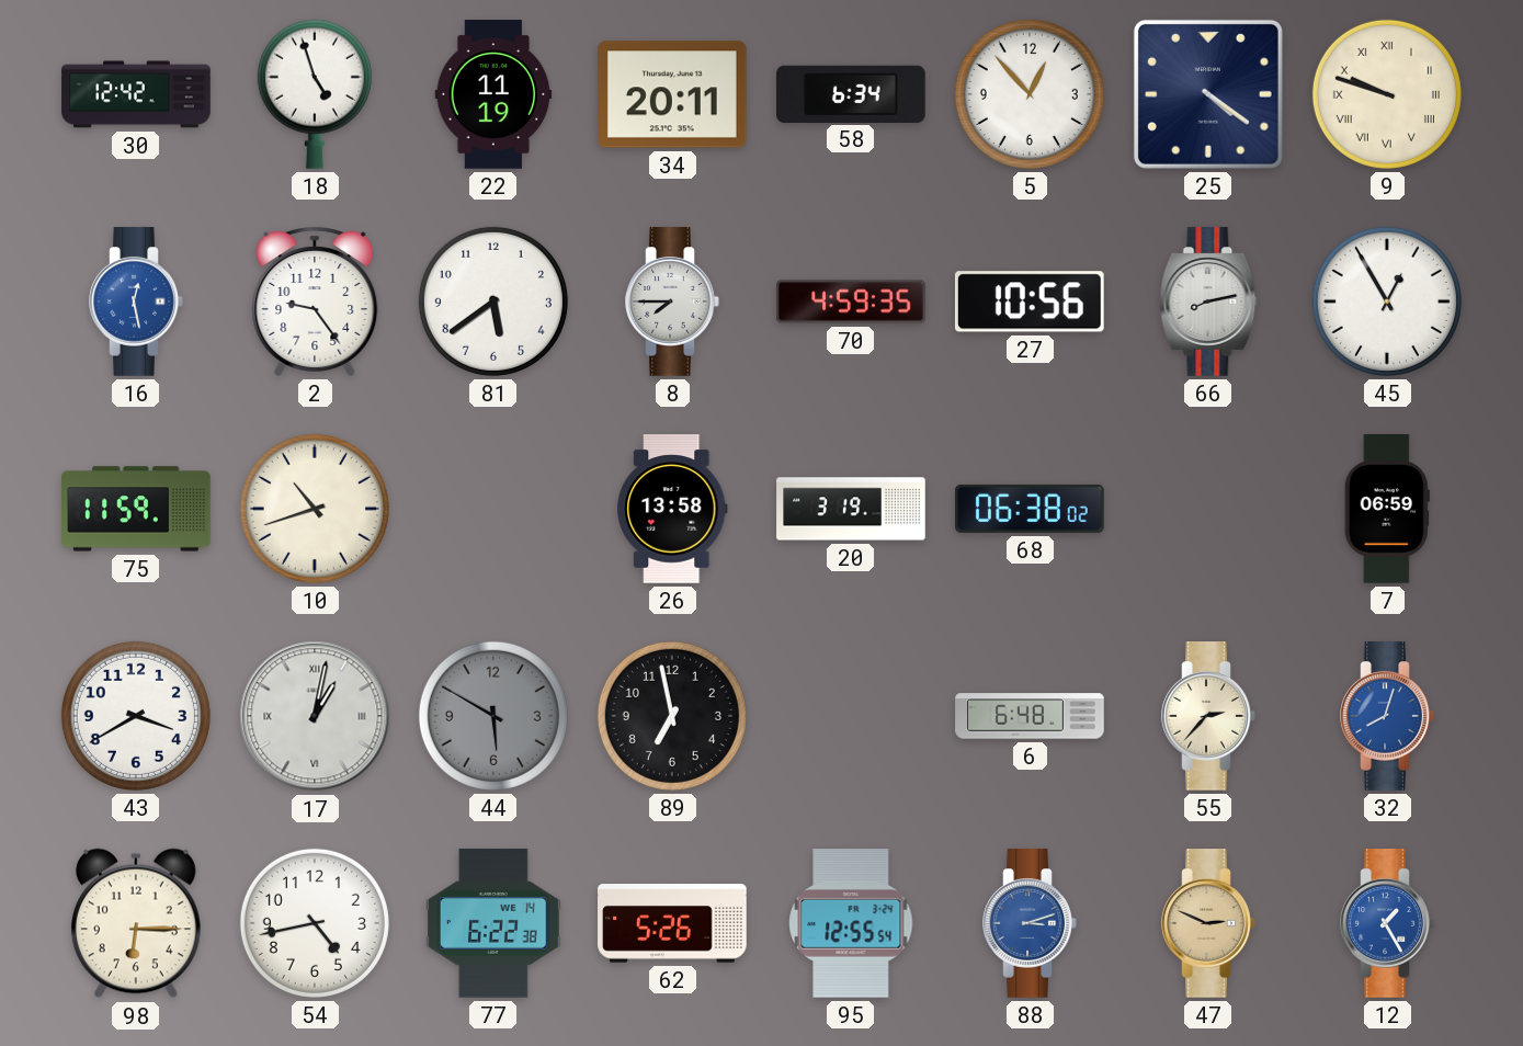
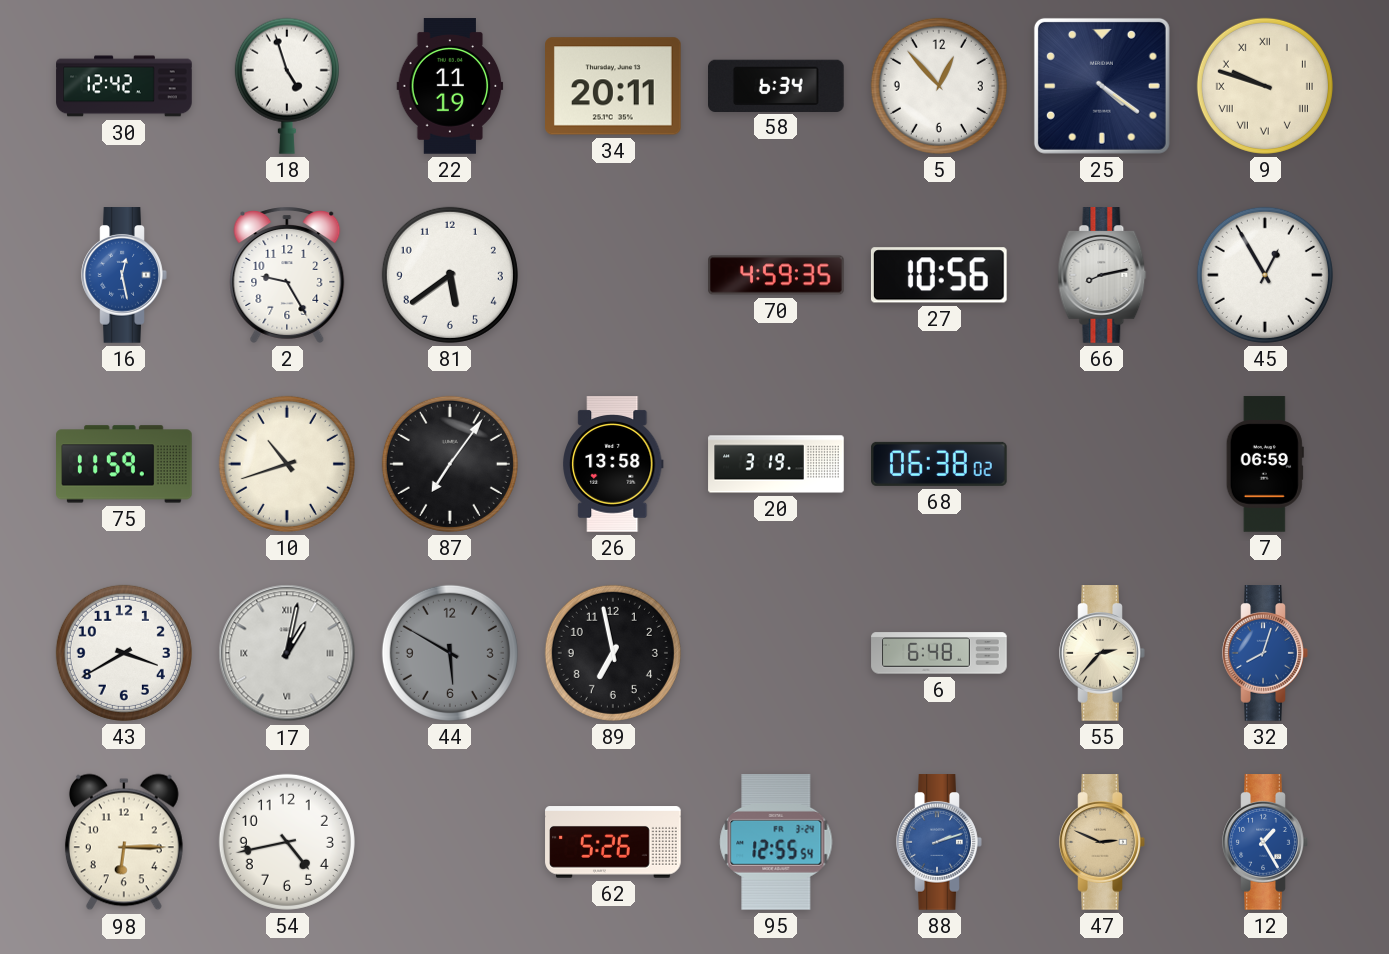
2: 9:24 -> 9:25
8: 7:45 -> none
87: none -> 7:06
77: 6:22 -> none
88: 3:12 -> 2:12
